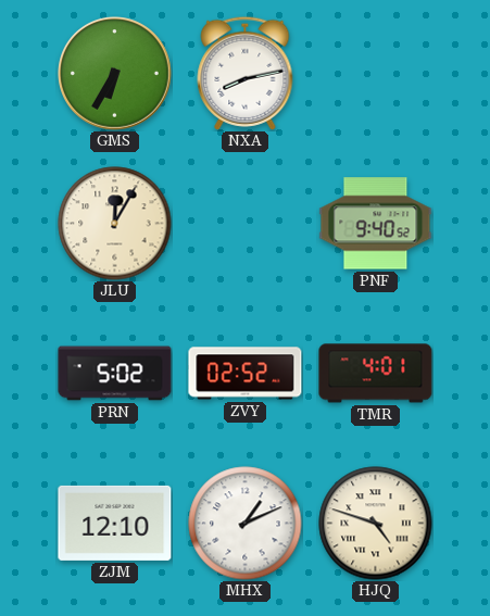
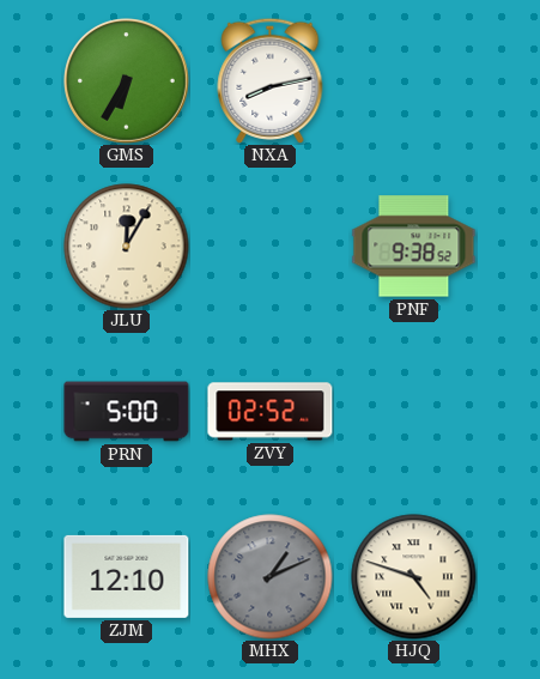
PNF: 9:40 -> 9:38
PRN: 5:02 -> 5:00
TMR: 4:01 -> none
MHX dial: white -> grey
